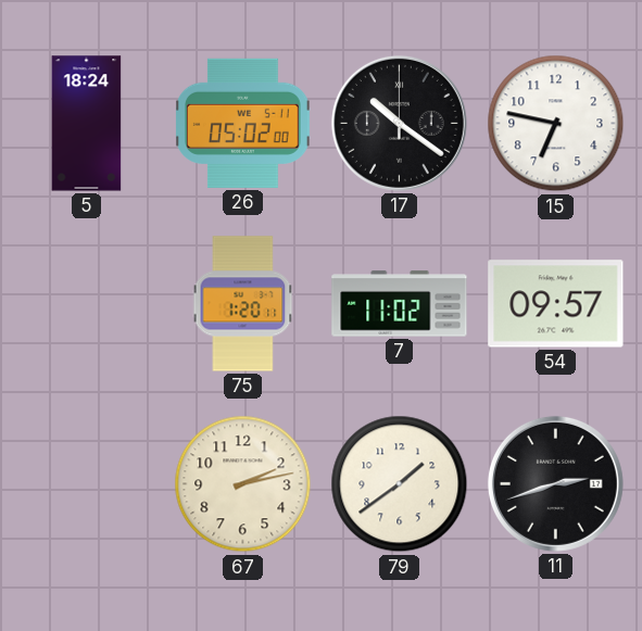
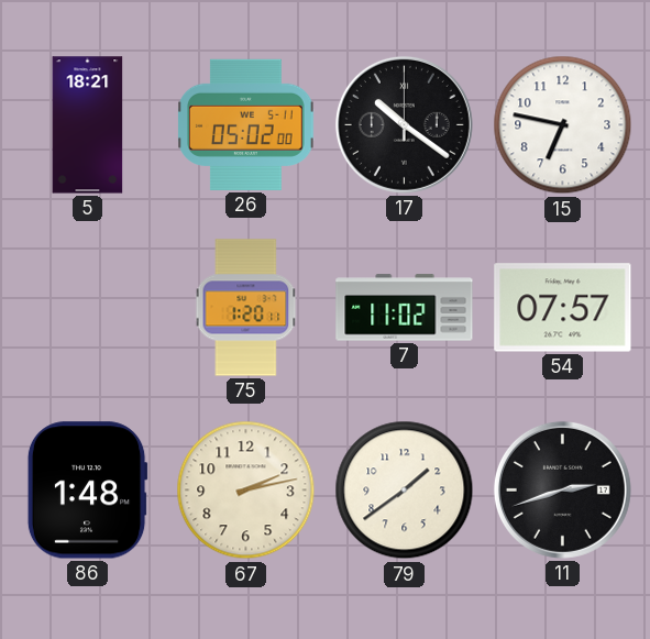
5: 18:24 -> 18:21
54: 09:57 -> 07:57
86: none -> 1:48
